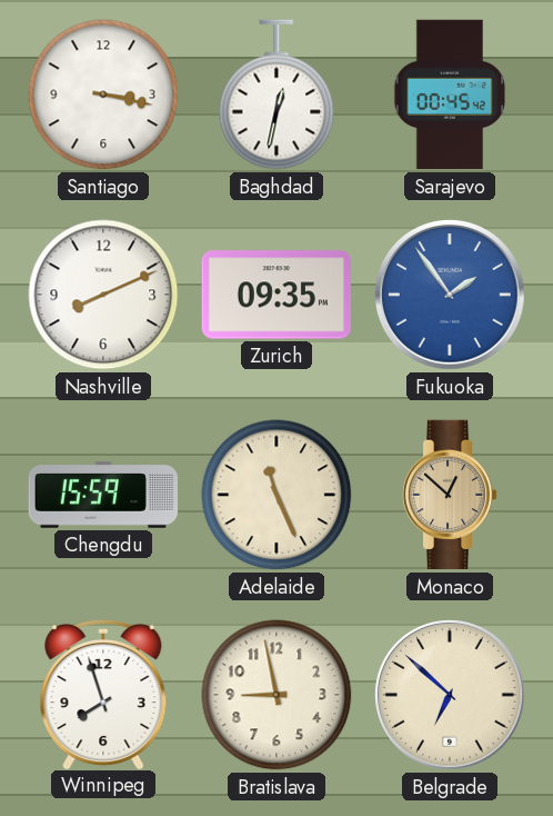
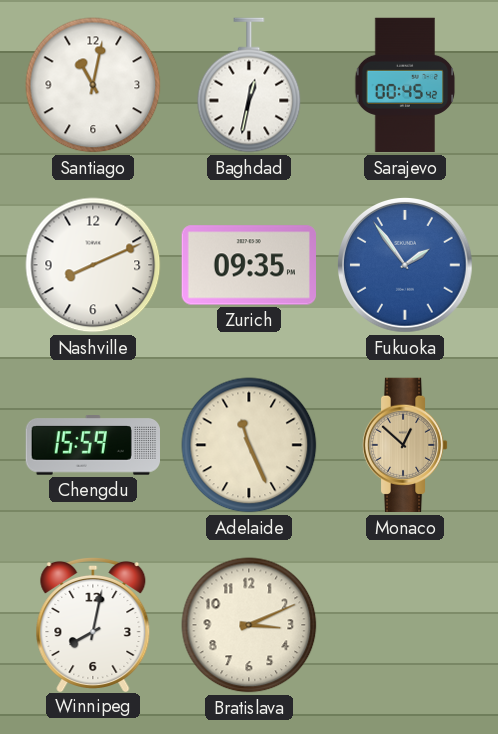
Santiago: 3:17 -> 11:02
Winnipeg: 7:57 -> 8:02
Bratislava: 8:58 -> 3:11
Belgrade: 6:52 -> none
